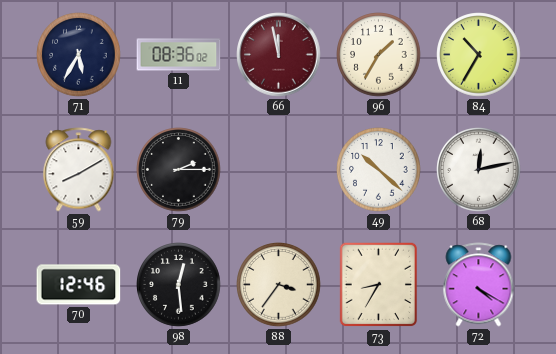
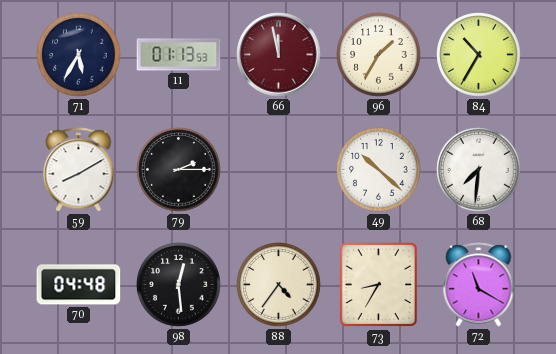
11: 08:36 -> 01:13
68: 12:13 -> 7:31
70: 12:46 -> 04:48
88: 3:36 -> 4:36
72: 4:20 -> 11:20
